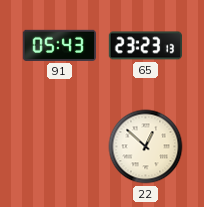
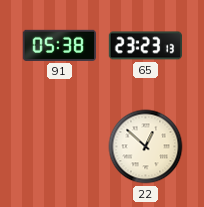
91: 05:43 -> 05:38
